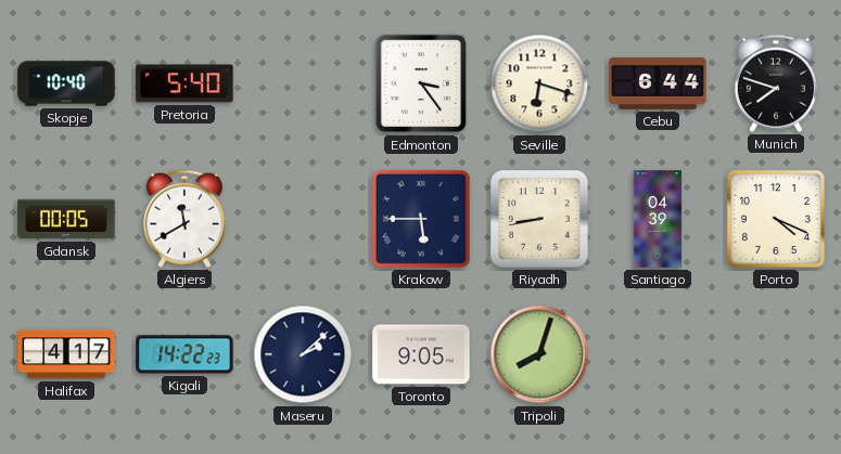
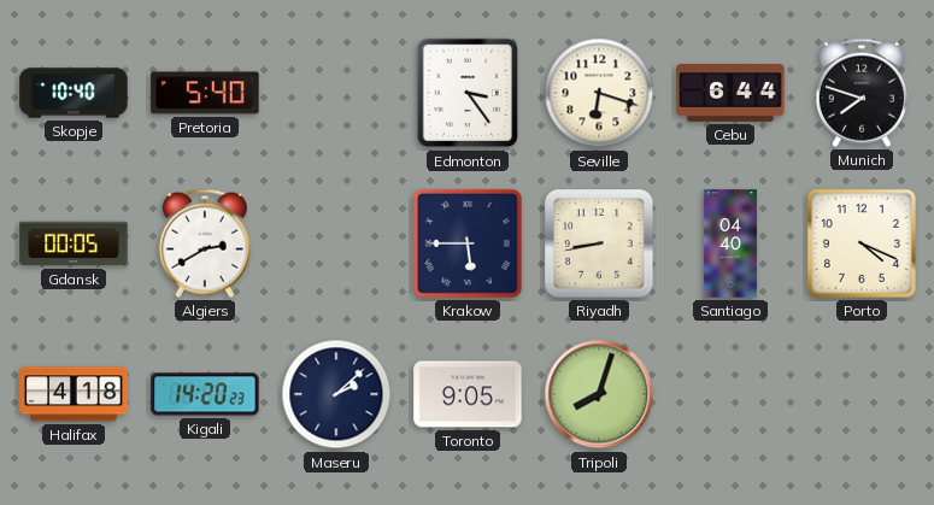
Algiers: 11:40 -> 2:40
Santiago: 04:39 -> 04:40
Halifax: 4:17 -> 4:18
Kigali: 14:22 -> 14:20
